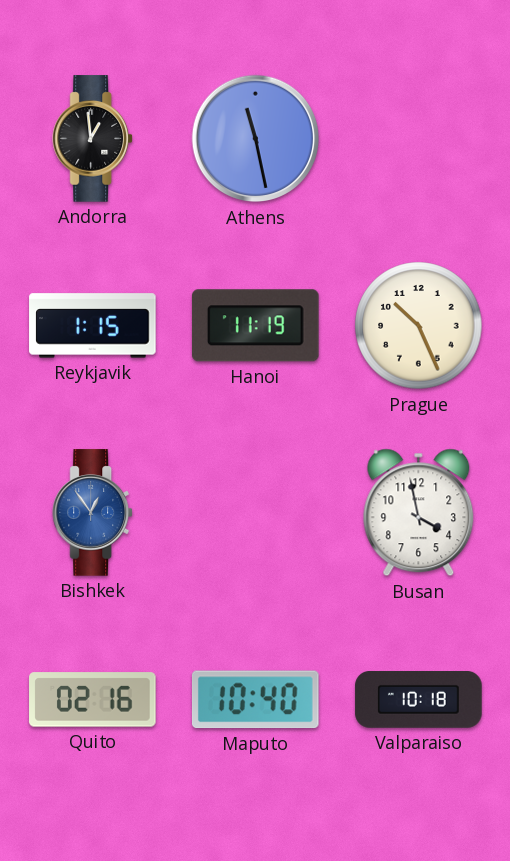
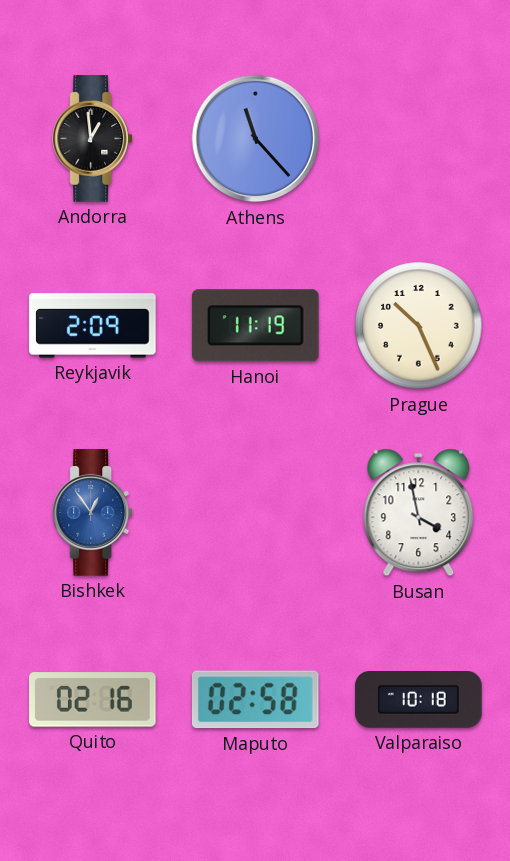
Athens: 11:28 -> 11:23
Reykjavik: 1:15 -> 2:09
Maputo: 10:40 -> 02:58
